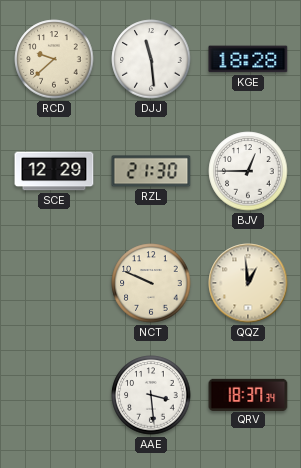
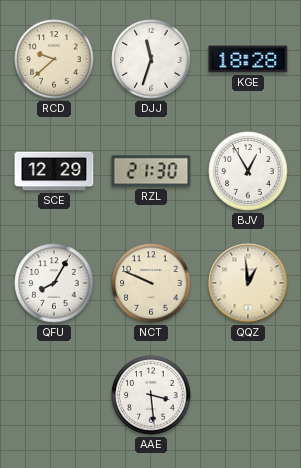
DJJ: 11:29 -> 11:33
BJV: 12:45 -> 12:55
QFU: none -> 8:05
QRV: 18:37 -> none
